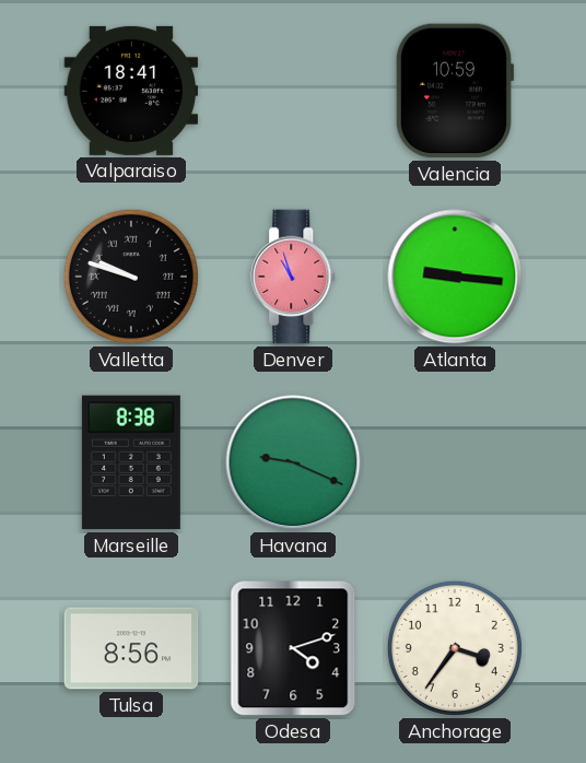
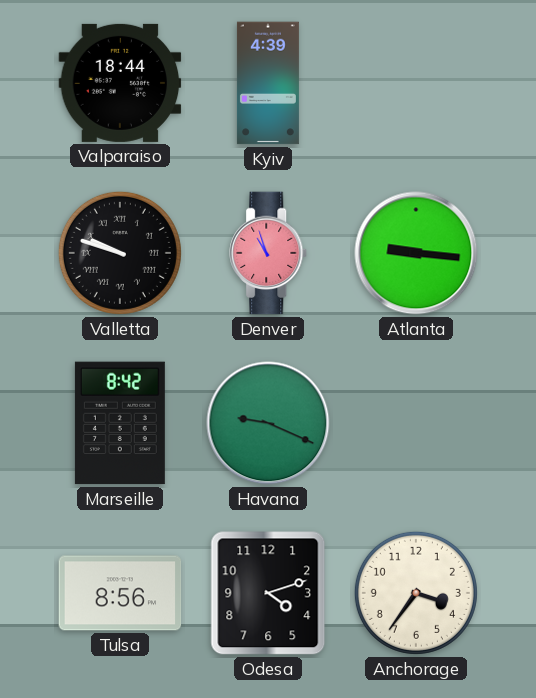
Valparaiso: 18:41 -> 18:44
Kyiv: none -> 4:39
Valencia: 10:59 -> none
Marseille: 8:38 -> 8:42
